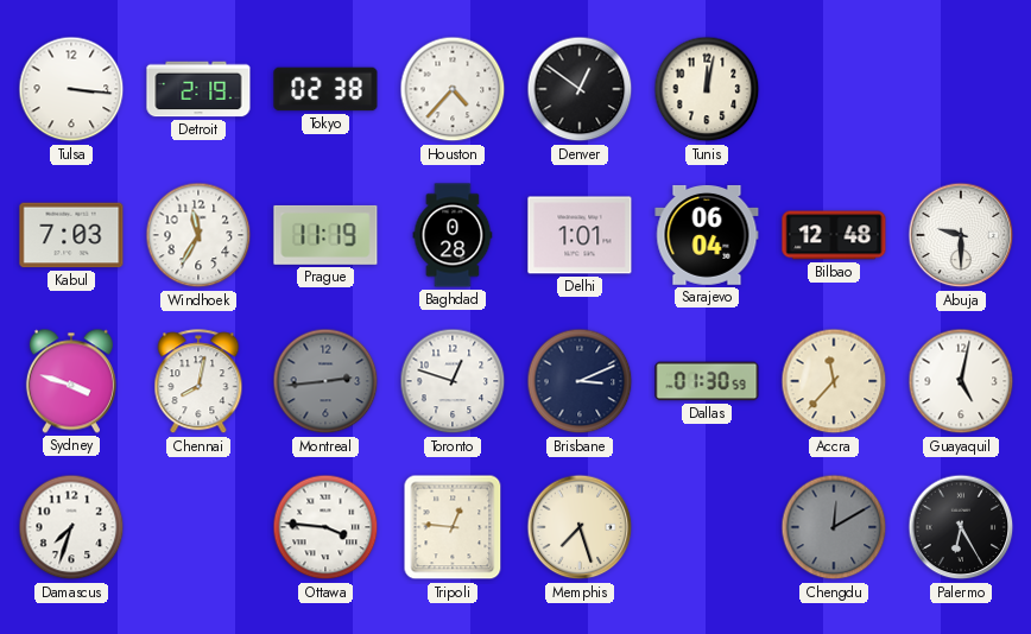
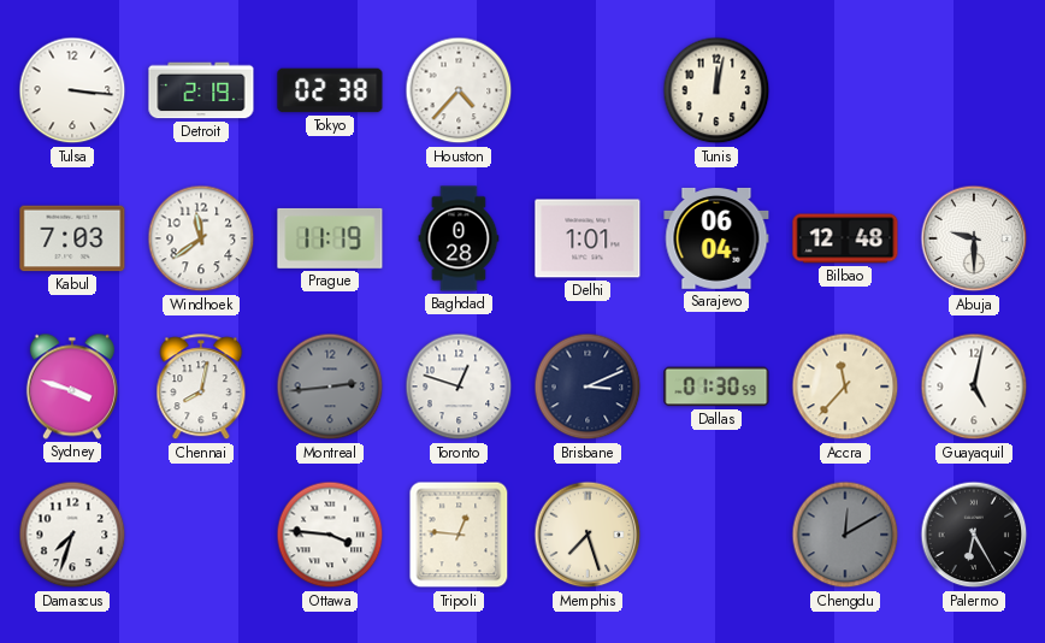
Denver: 12:51 -> none
Windhoek: 11:35 -> 11:39
